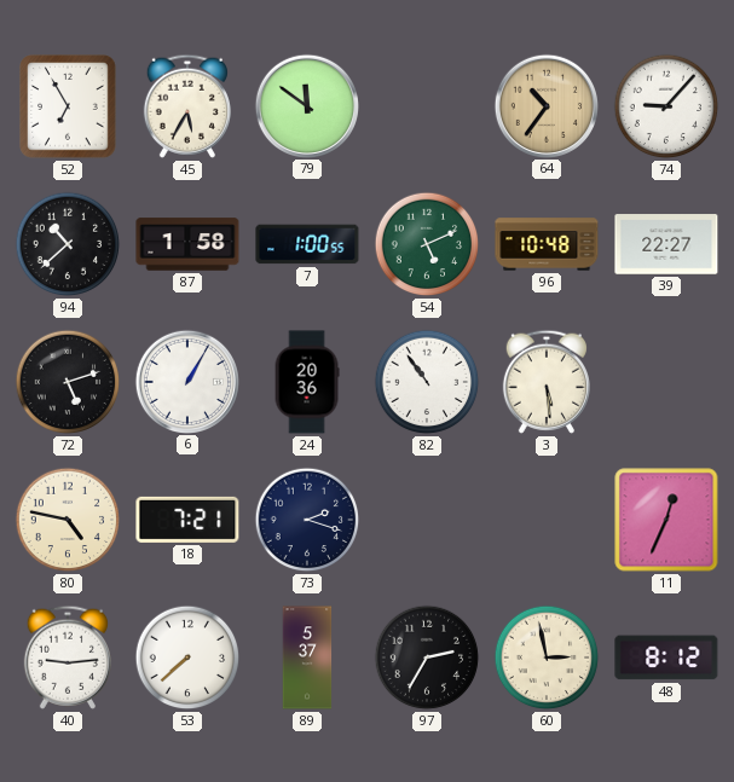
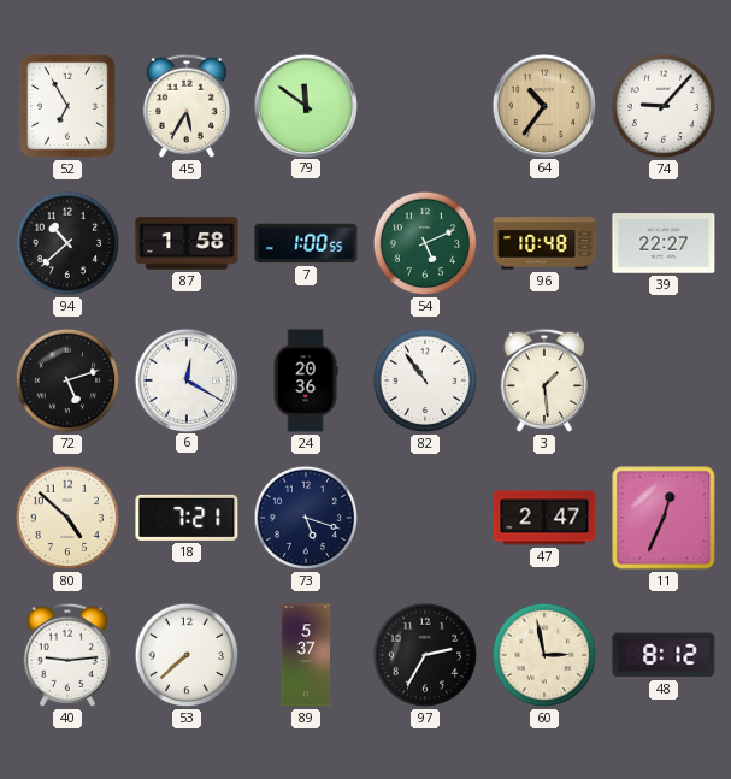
6: 1:05 -> 12:20
3: 5:29 -> 1:29
80: 4:47 -> 4:52
73: 2:18 -> 5:18
47: none -> 2:47
